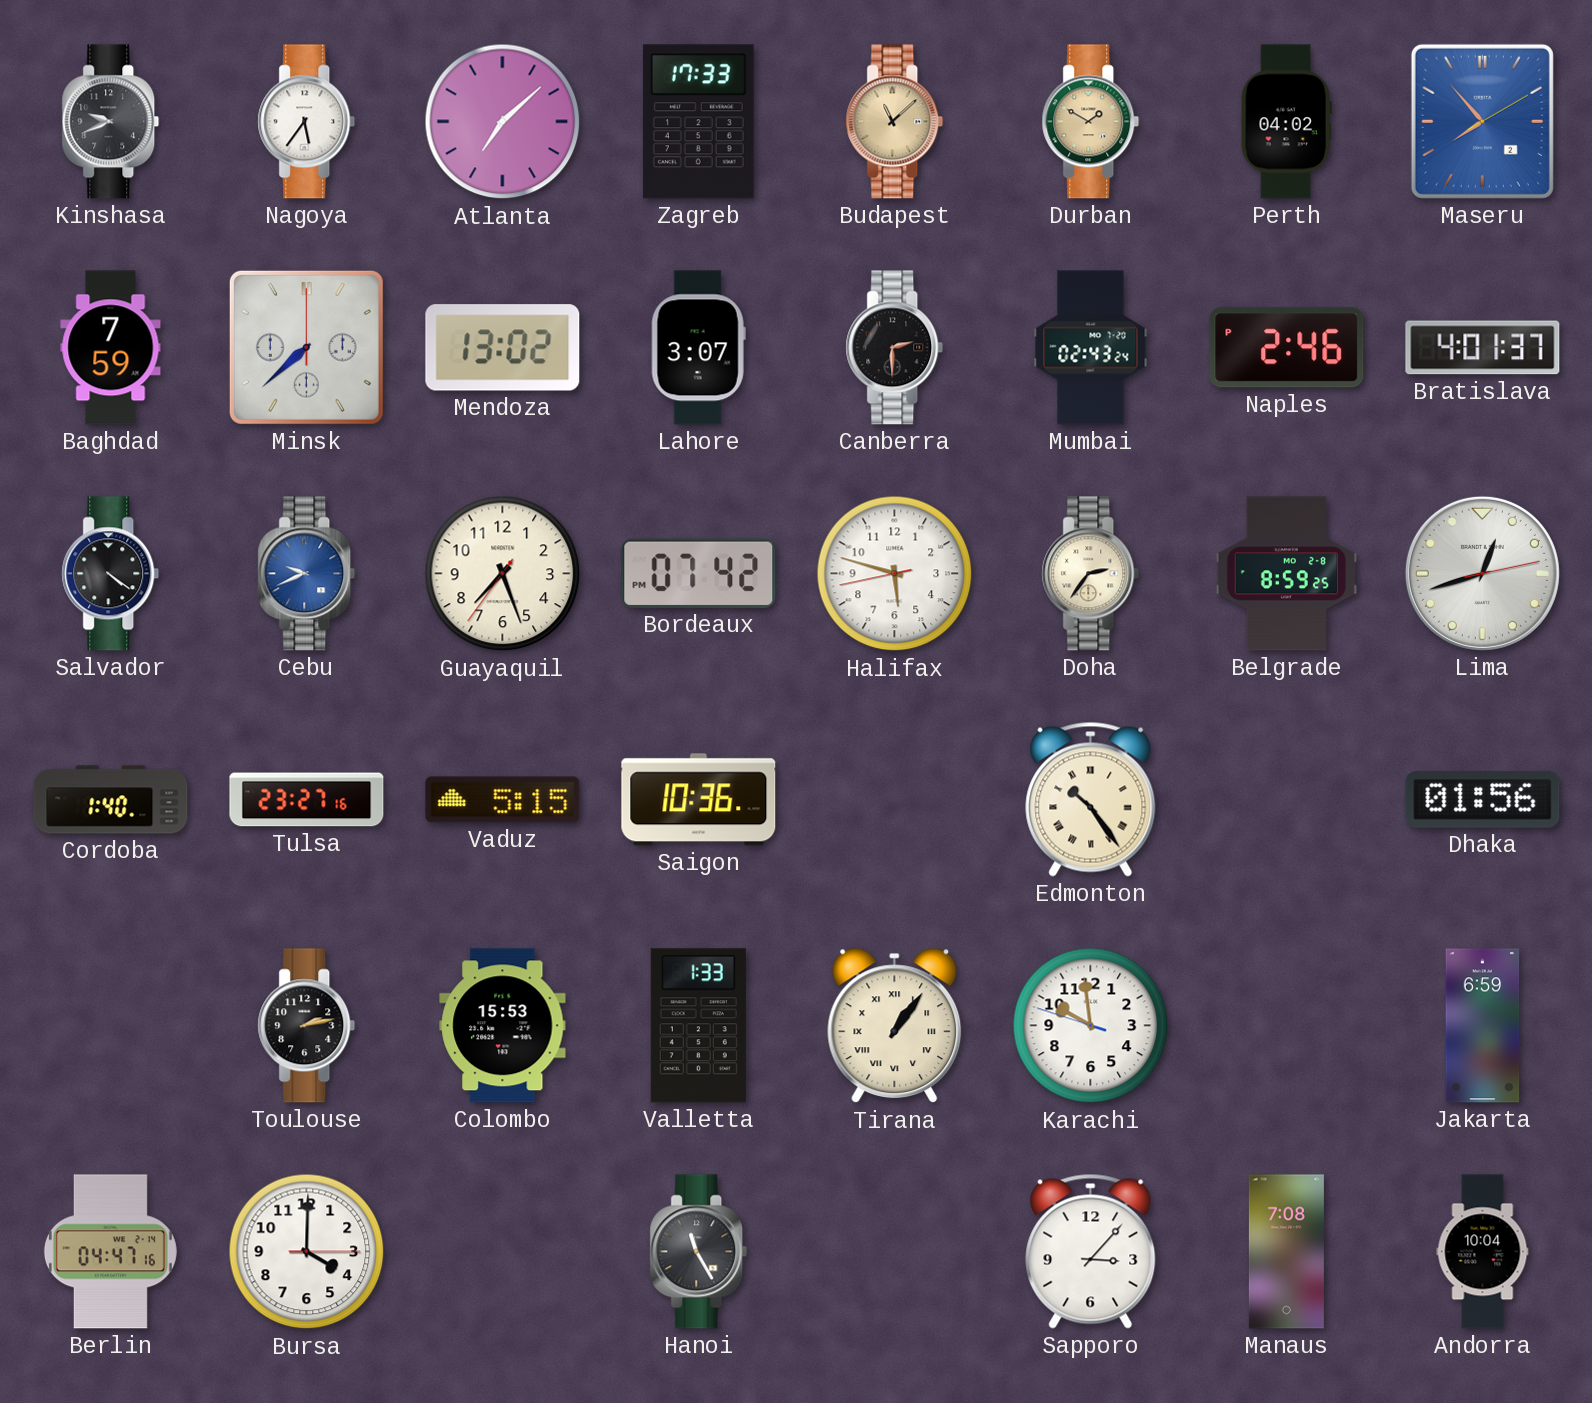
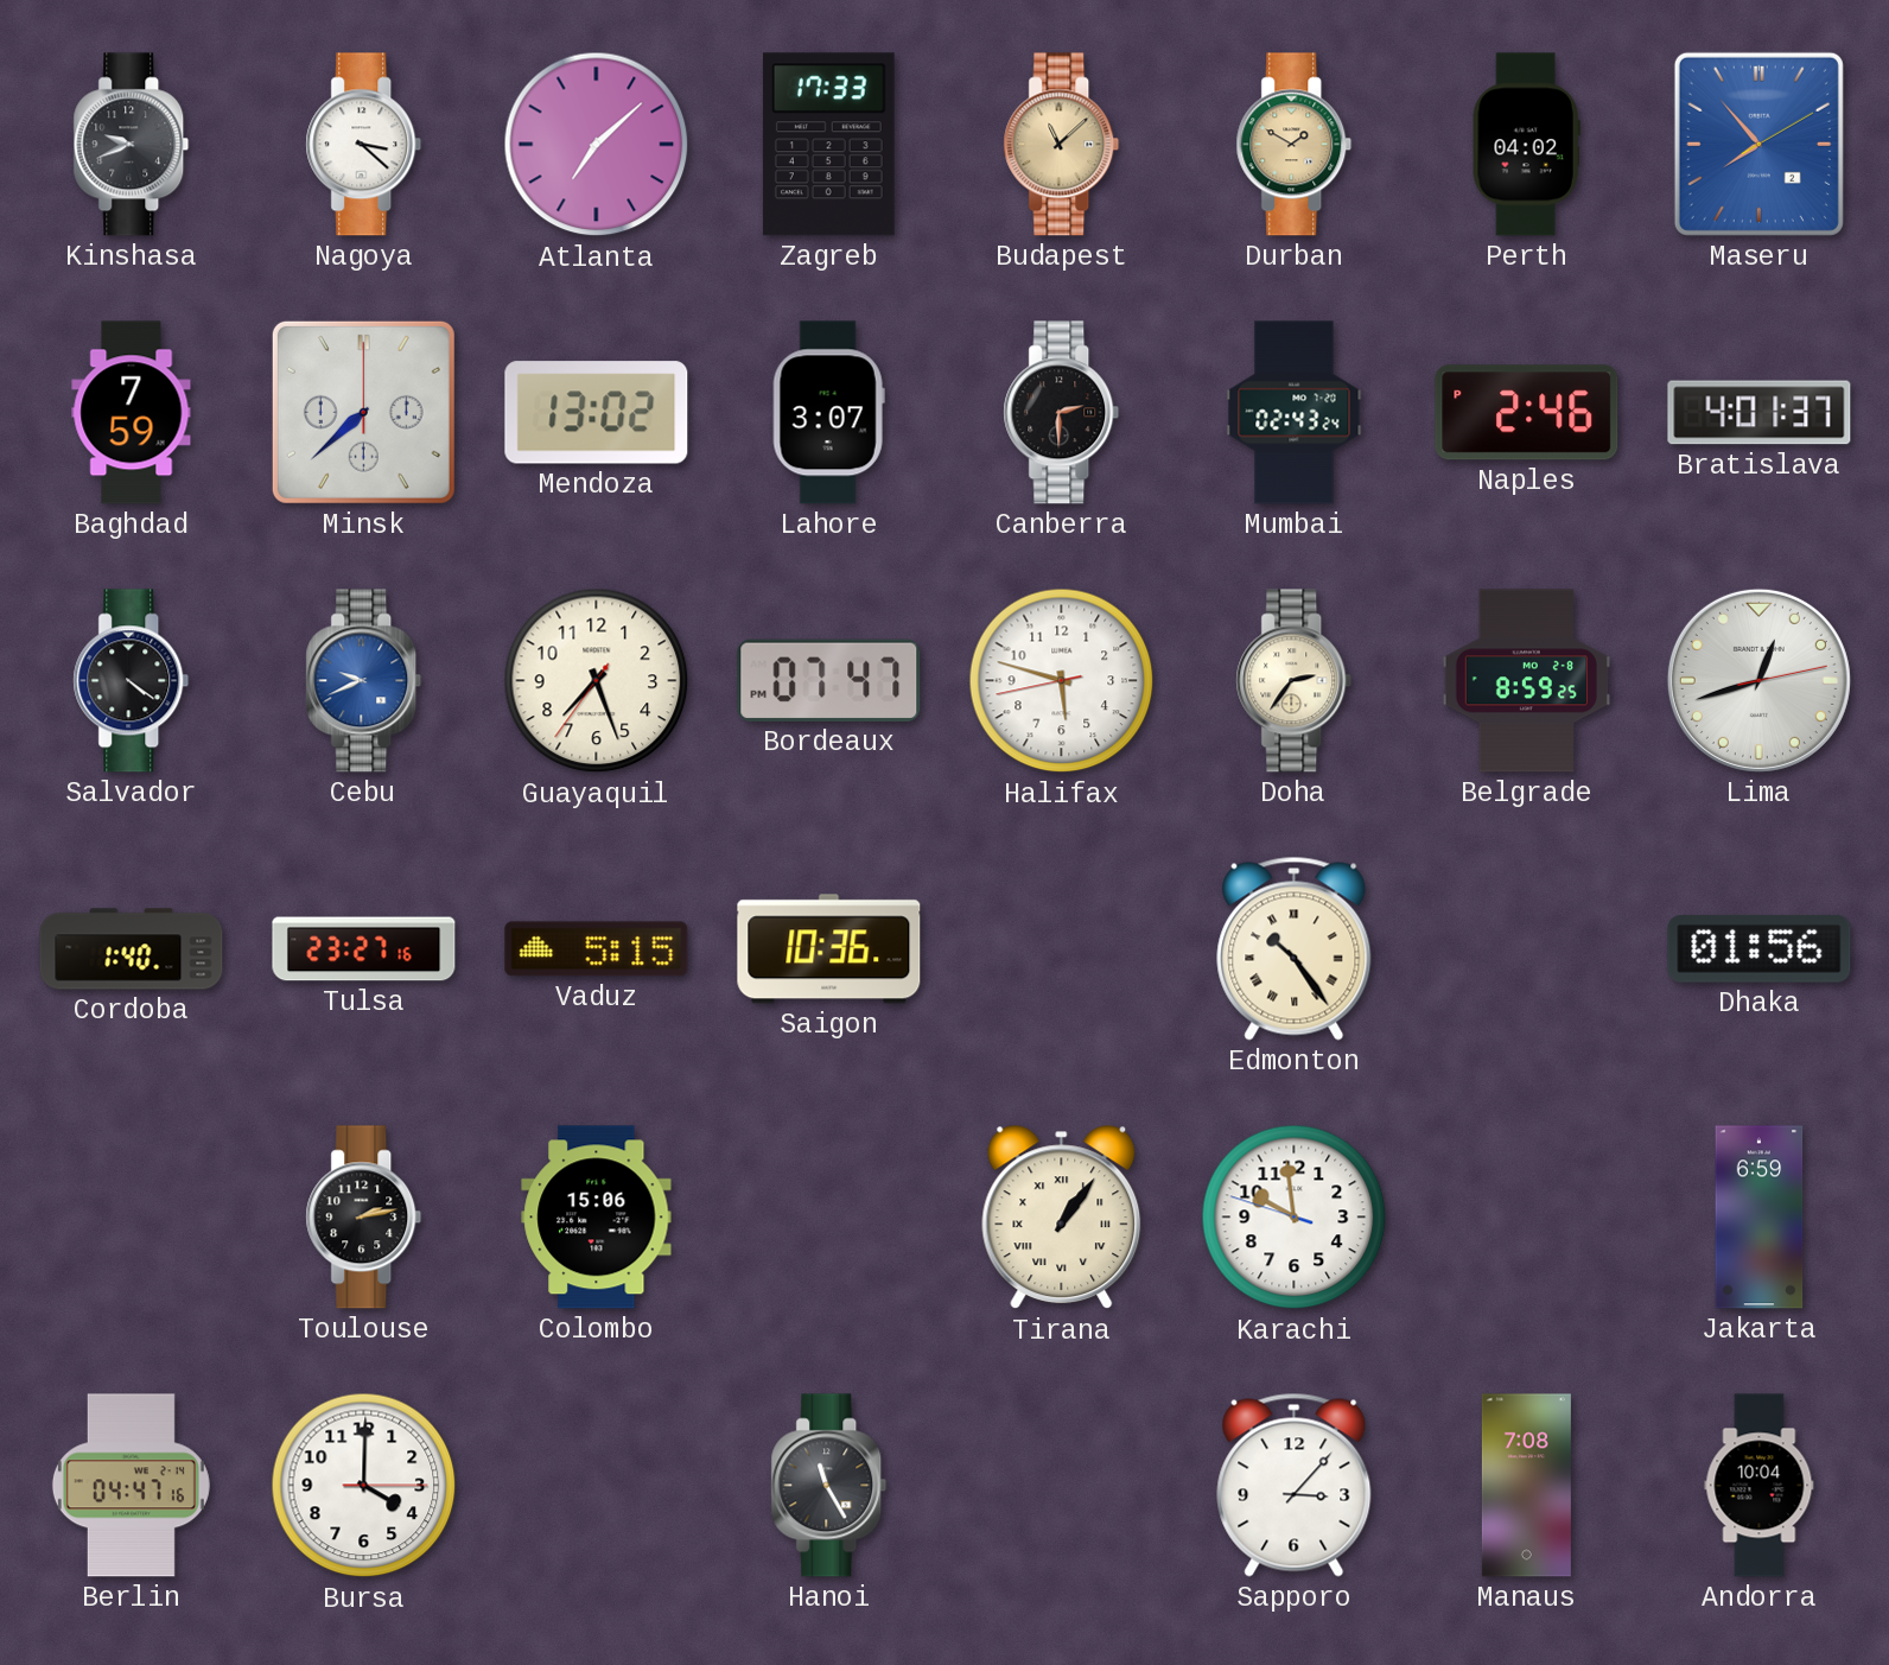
Nagoya: 5:36 -> 3:22
Bordeaux: 07:42 -> 07:47
Colombo: 15:53 -> 15:06
Valletta: 1:33 -> none
